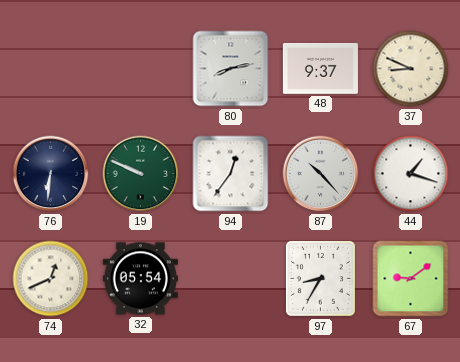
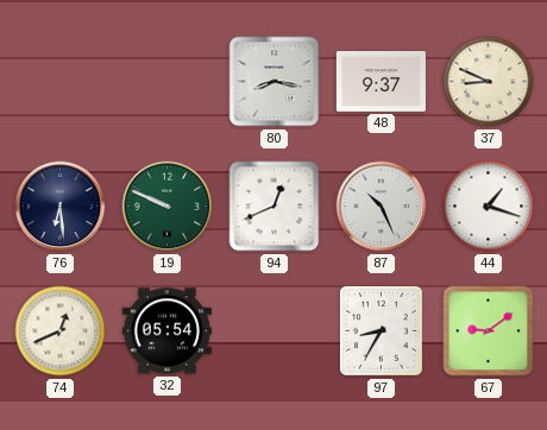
80: 8:13 -> 8:17
76: 6:31 -> 6:29
94: 12:36 -> 12:41
87: 10:23 -> 10:26
